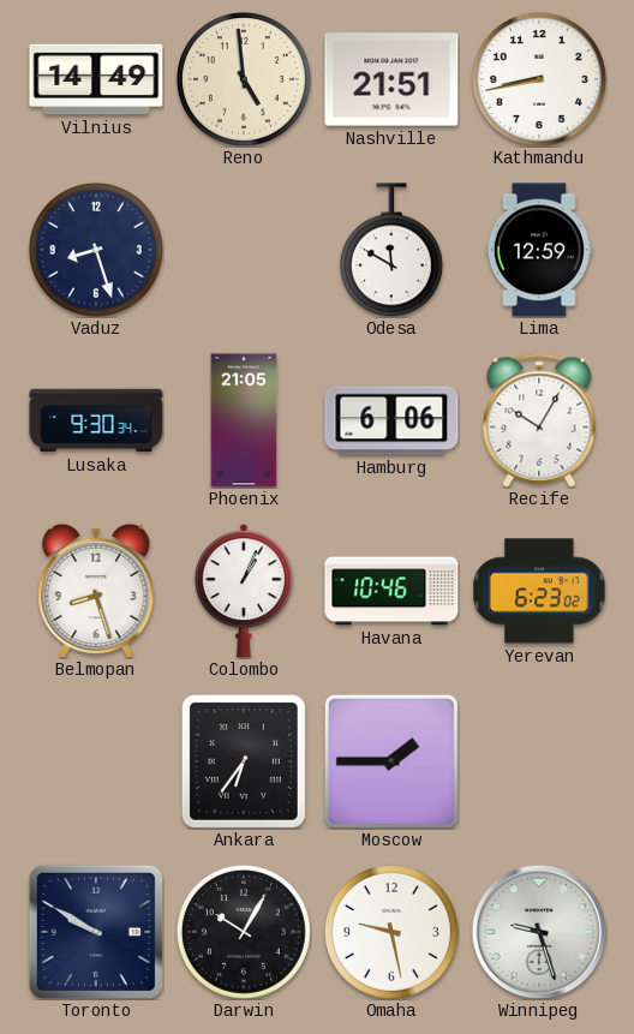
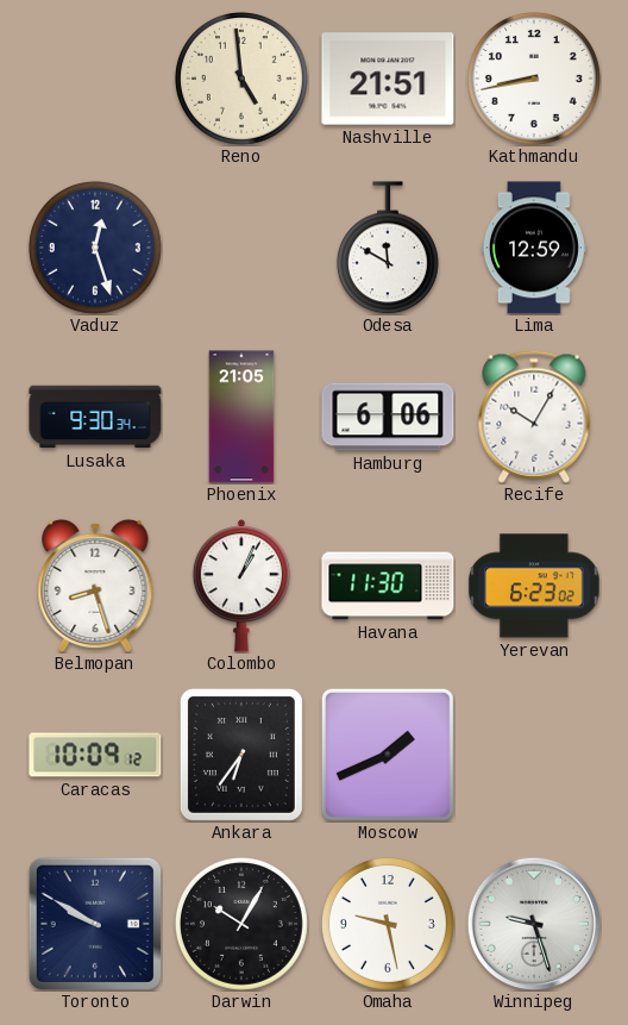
Vilnius: 14:49 -> none
Vaduz: 8:27 -> 12:27
Havana: 10:46 -> 11:30
Caracas: none -> 10:09
Moscow: 1:45 -> 1:41
